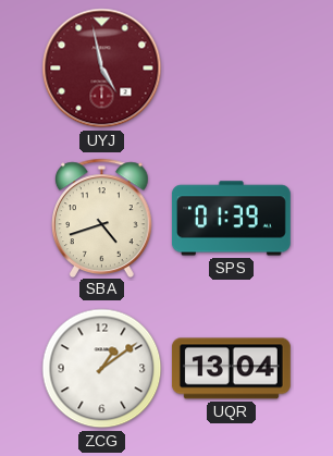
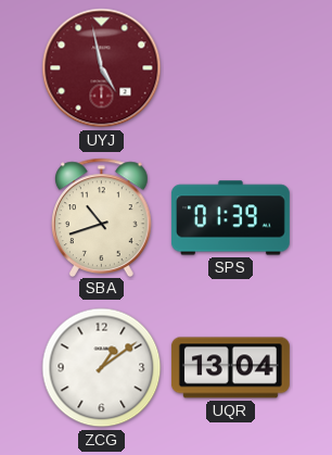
SBA: 4:42 -> 10:42
